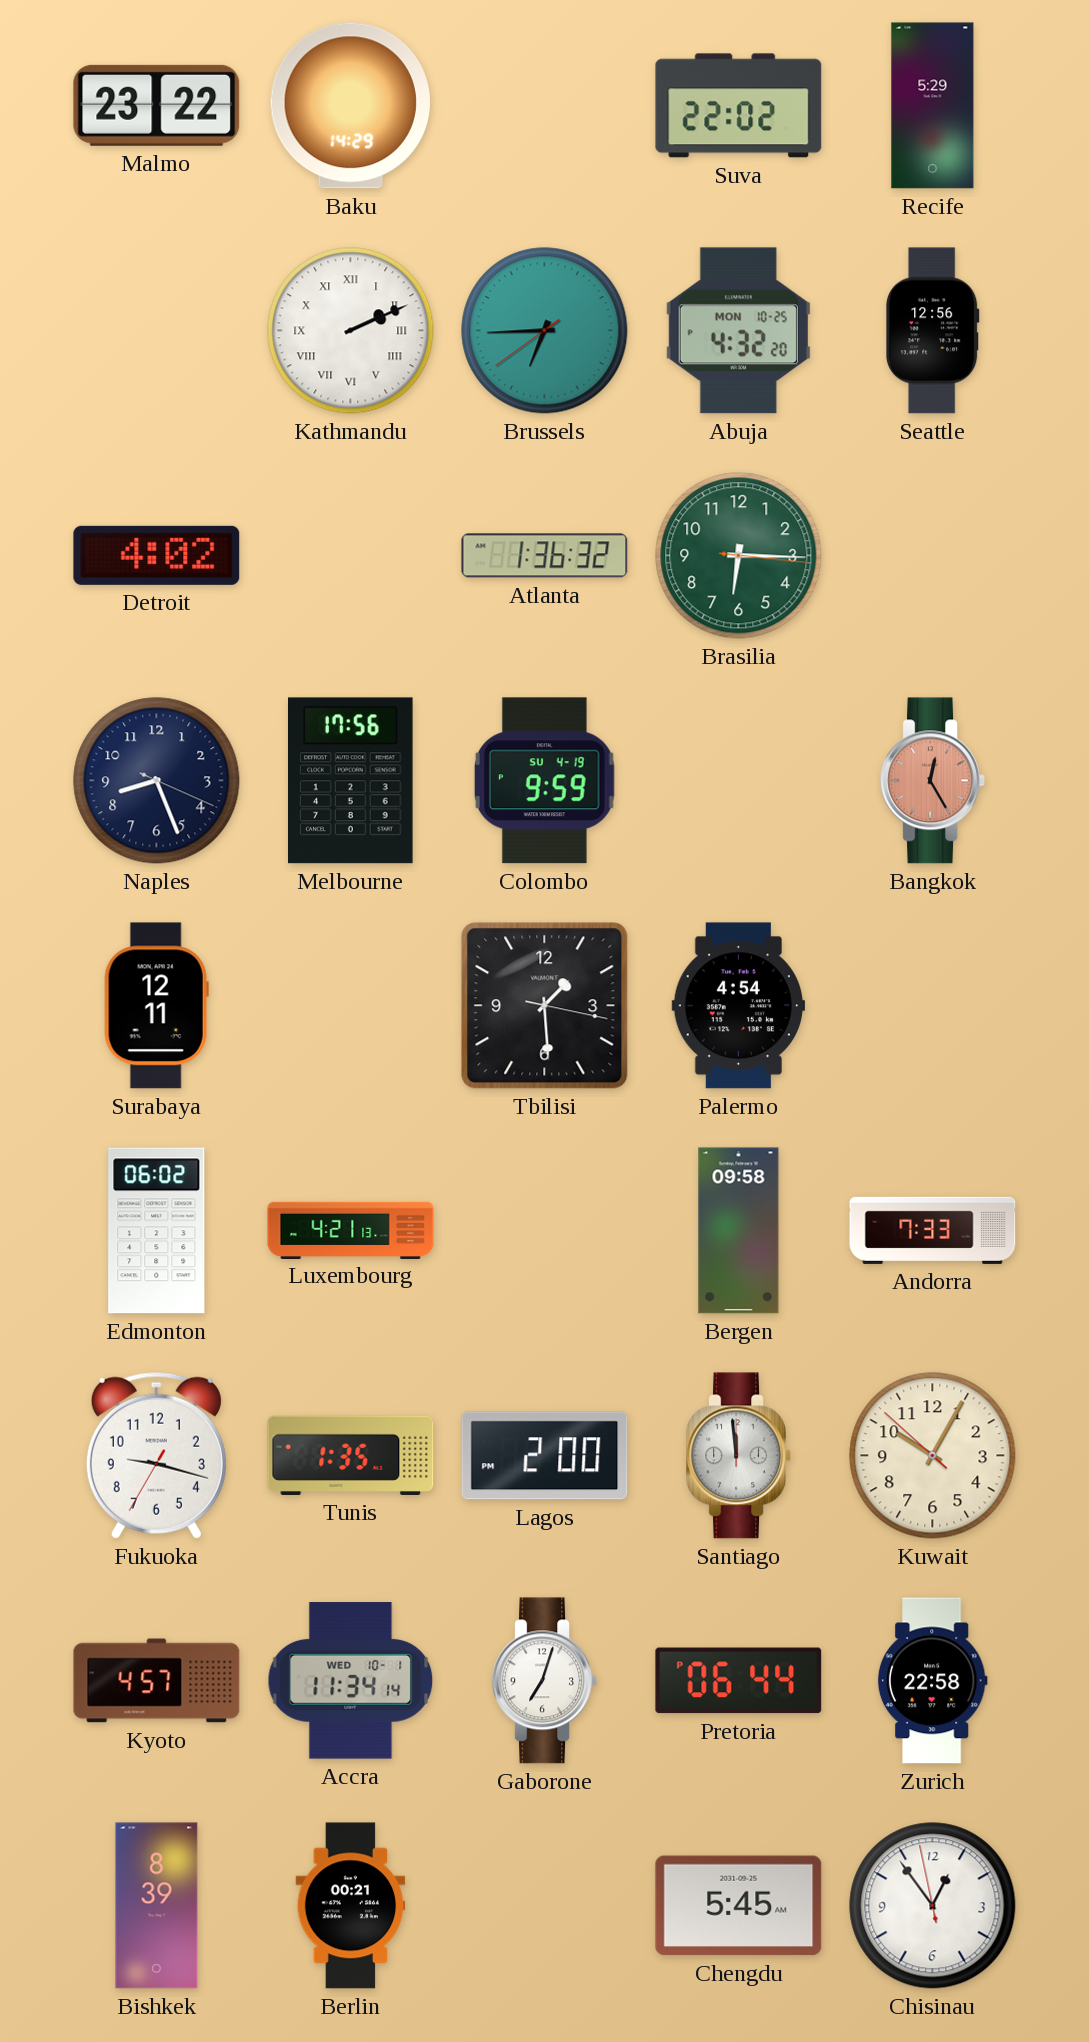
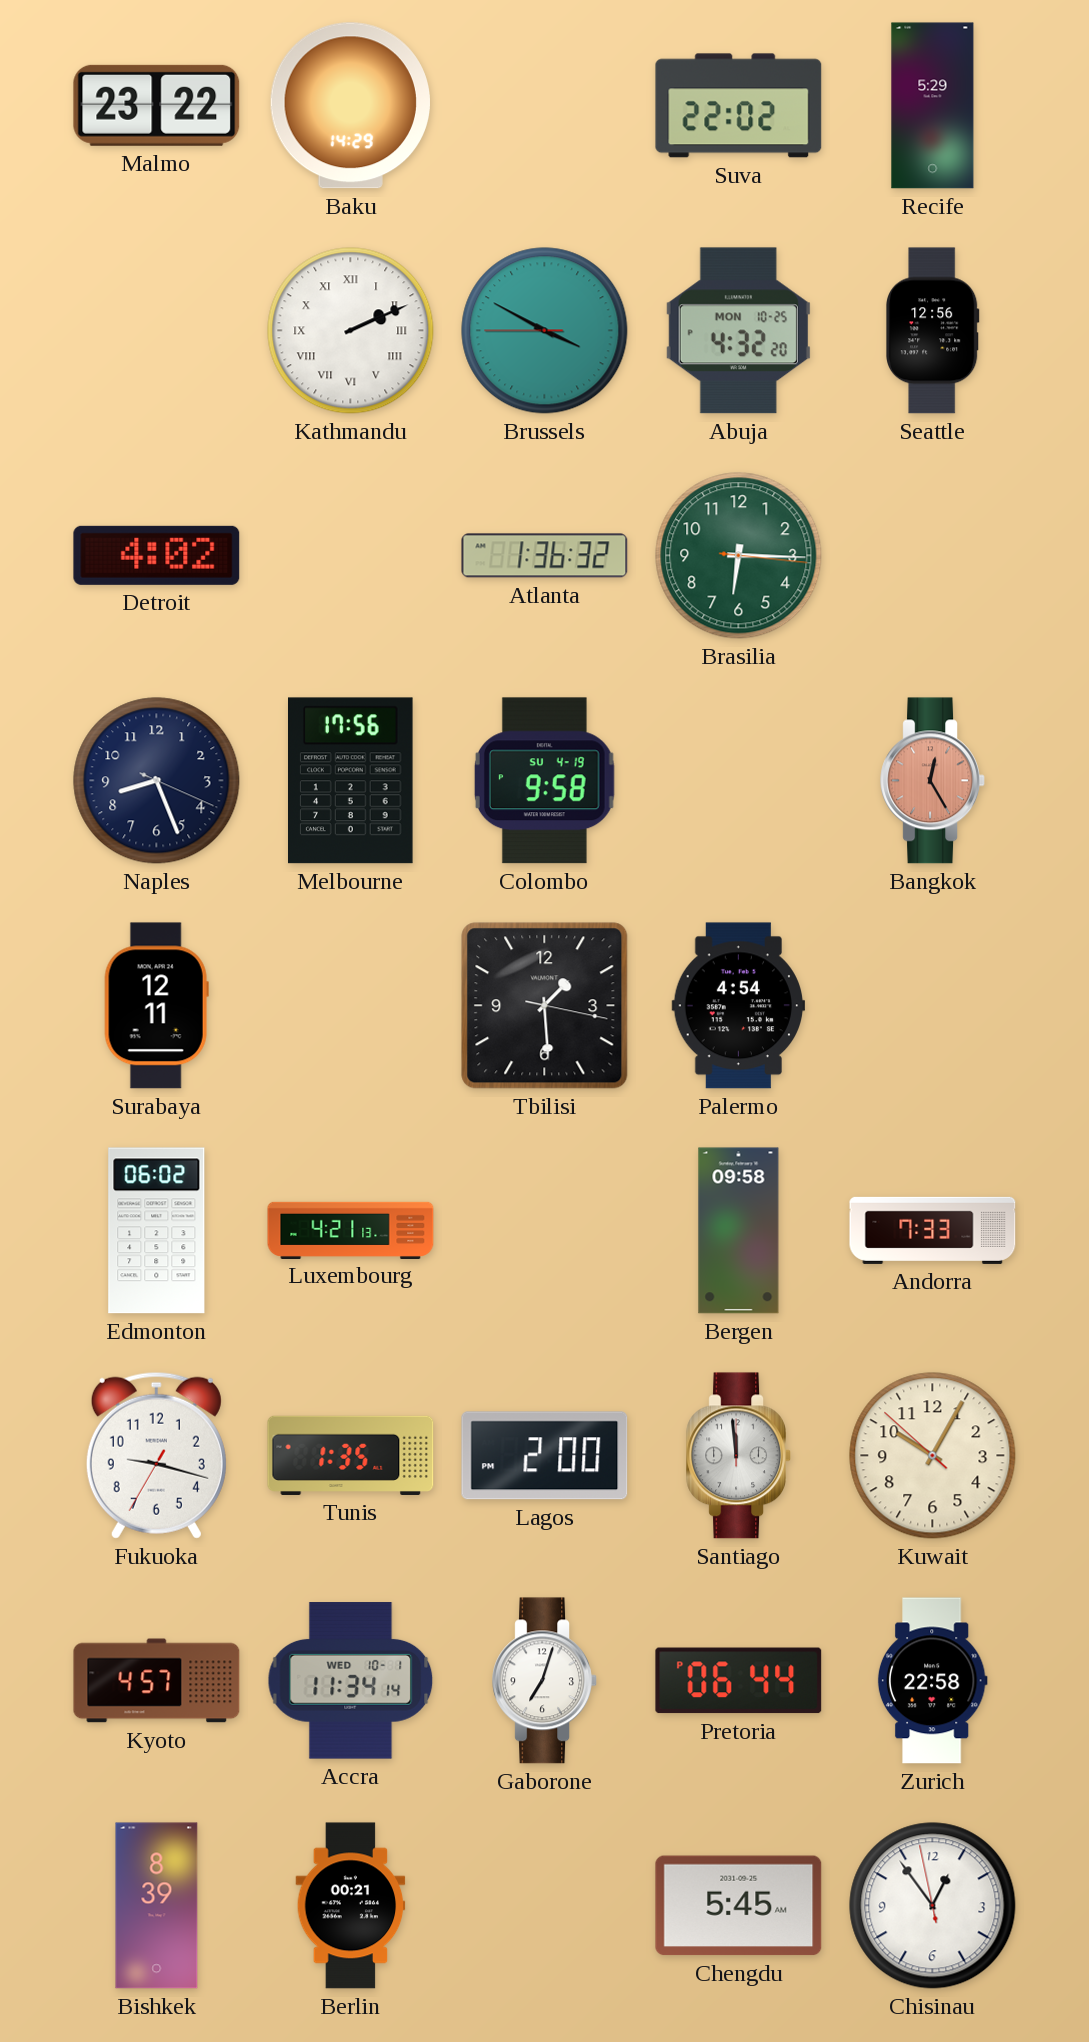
Brussels: 6:44 -> 3:49
Colombo: 9:59 -> 9:58
